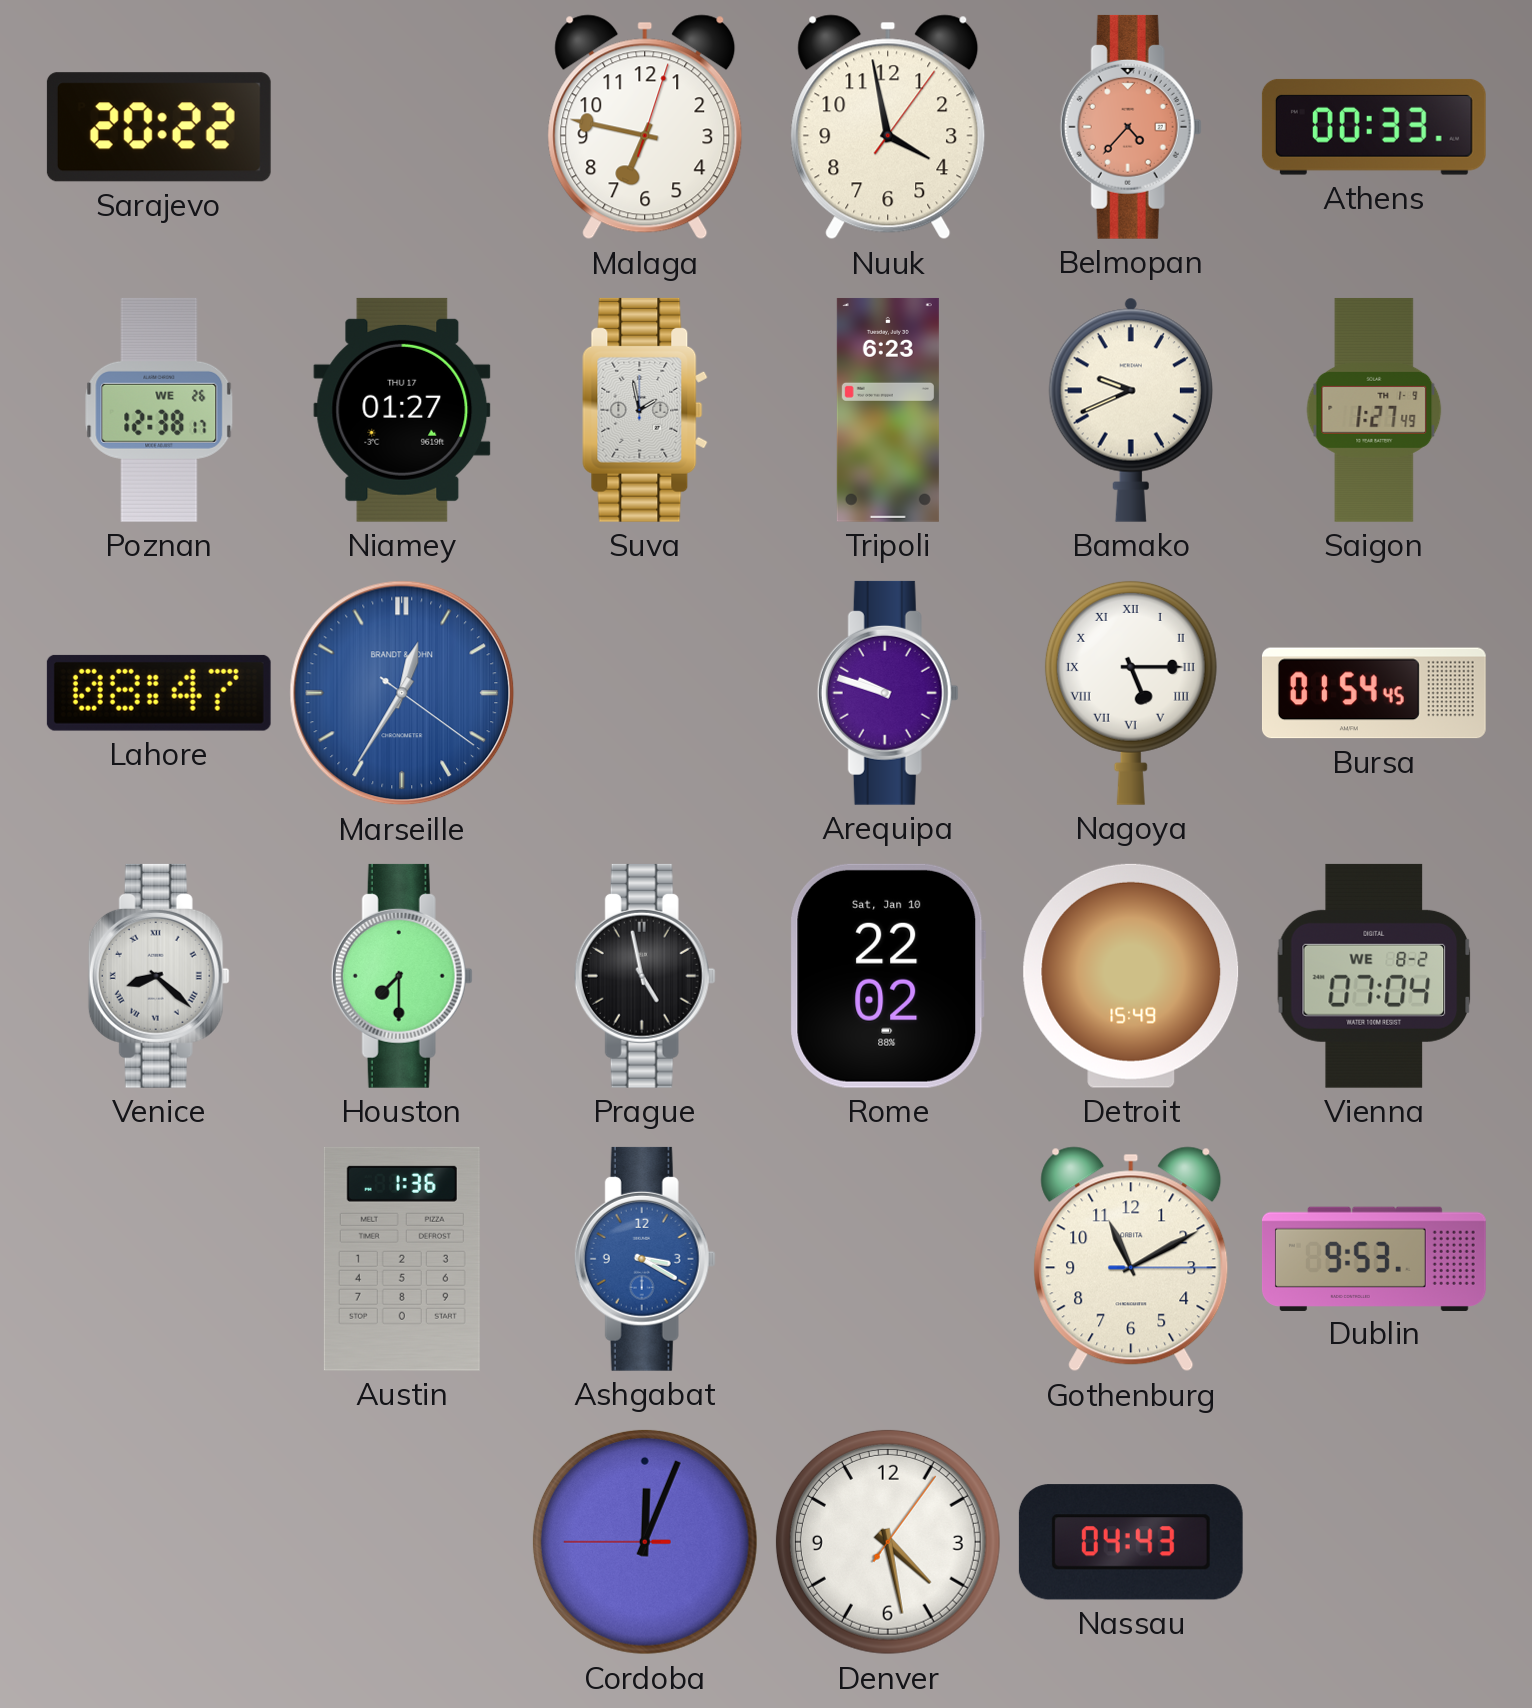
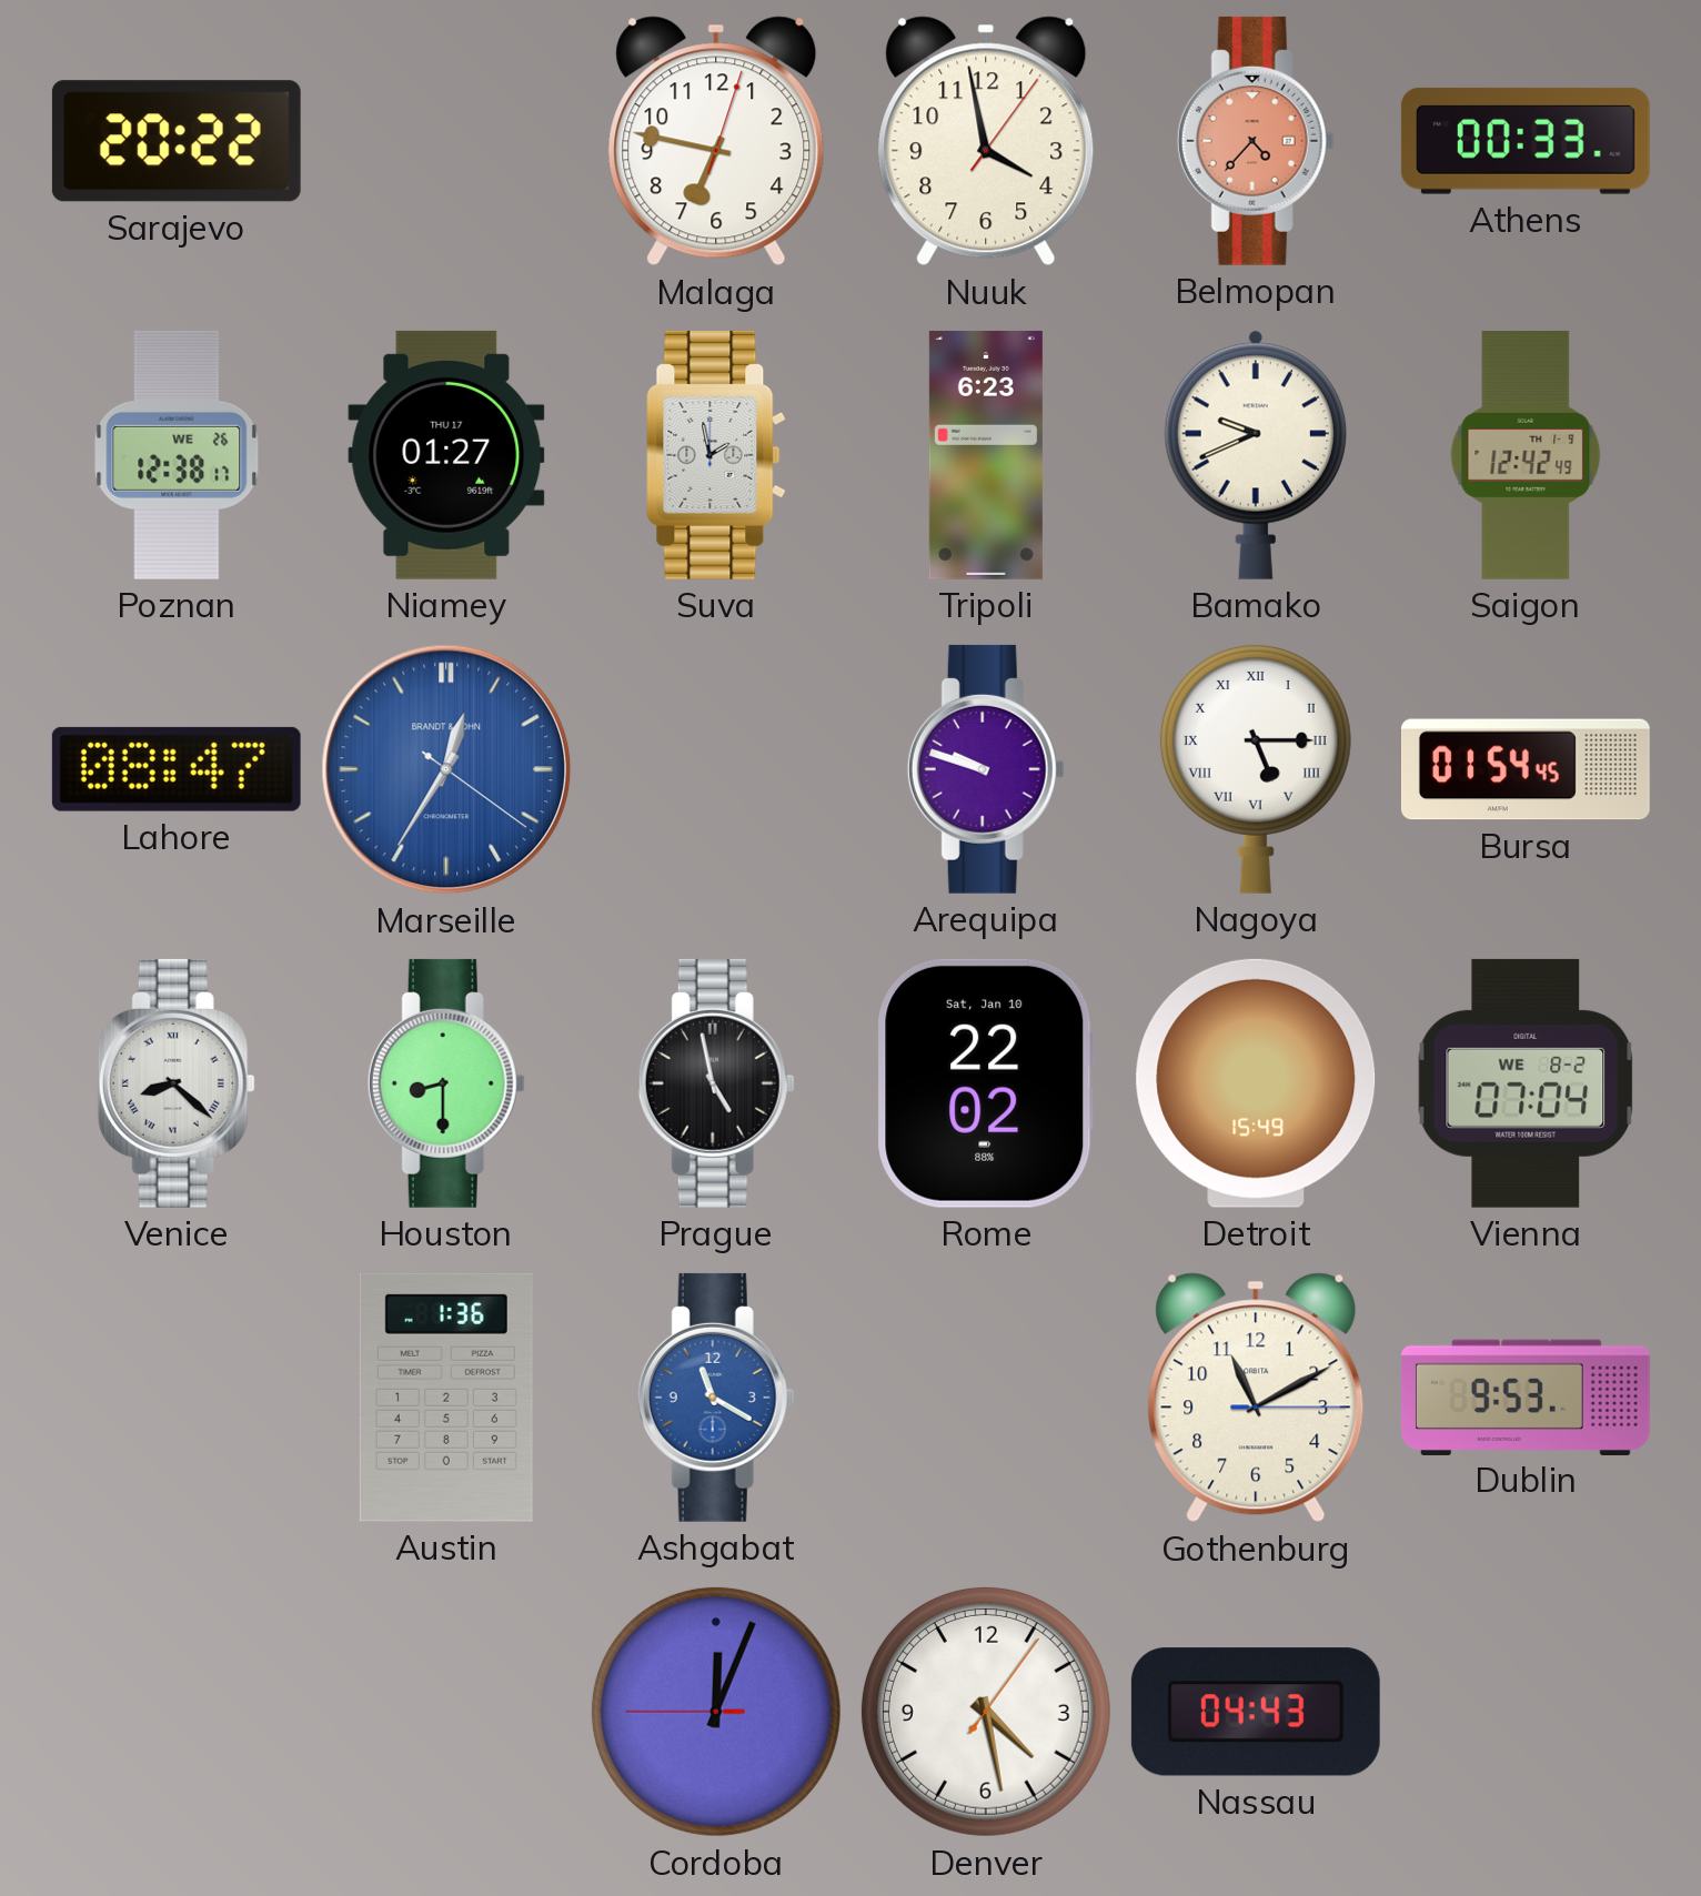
Saigon: 1:27 -> 12:42
Houston: 7:30 -> 8:30
Ashgabat: 3:20 -> 11:20
